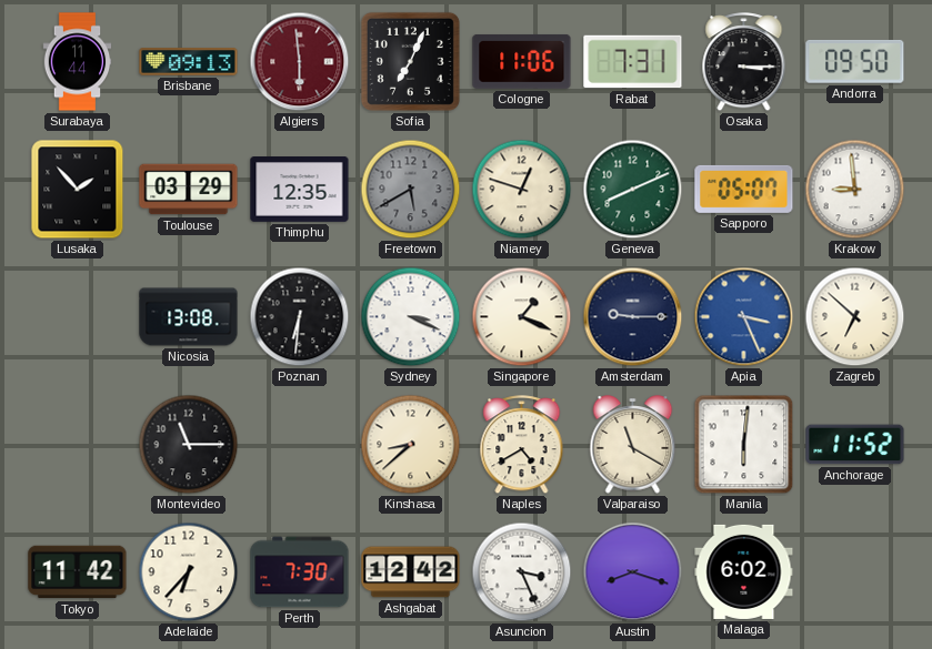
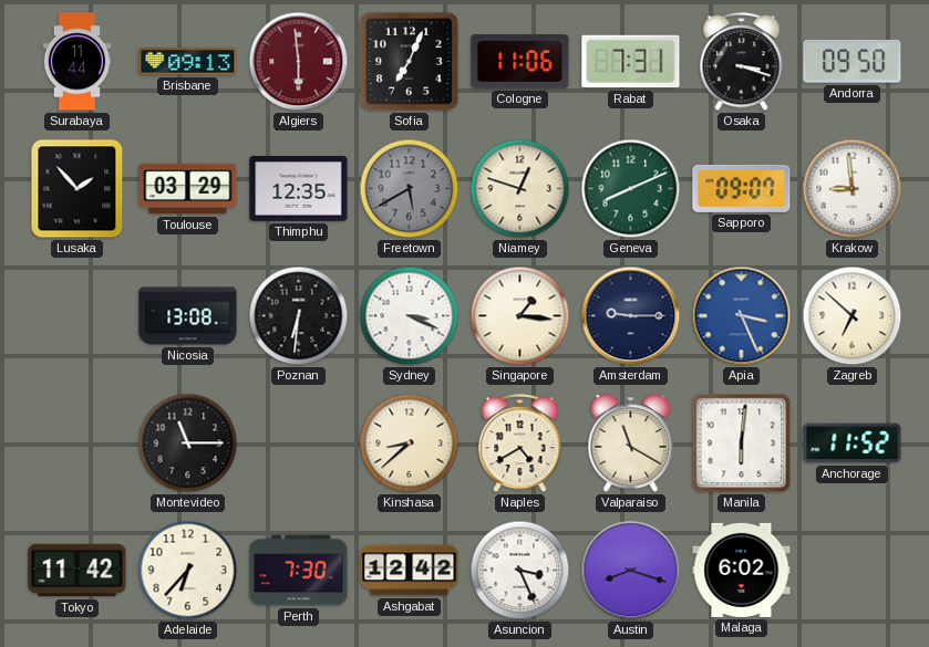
Osaka: 3:15 -> 3:18
Sapporo: 05:07 -> 09:07
Singapore: 1:19 -> 1:16
